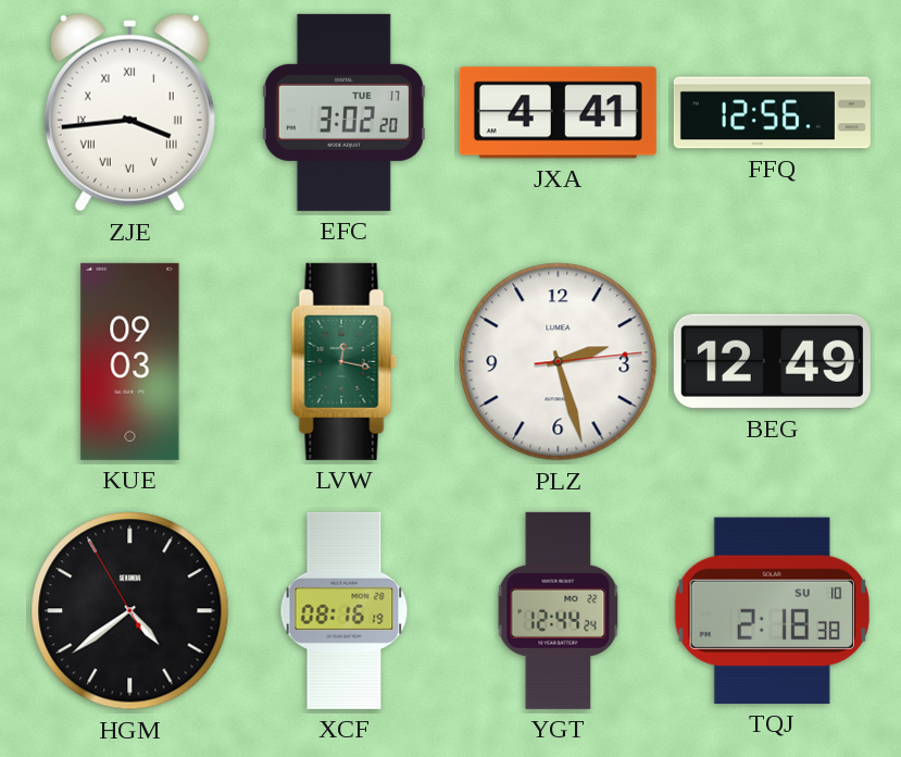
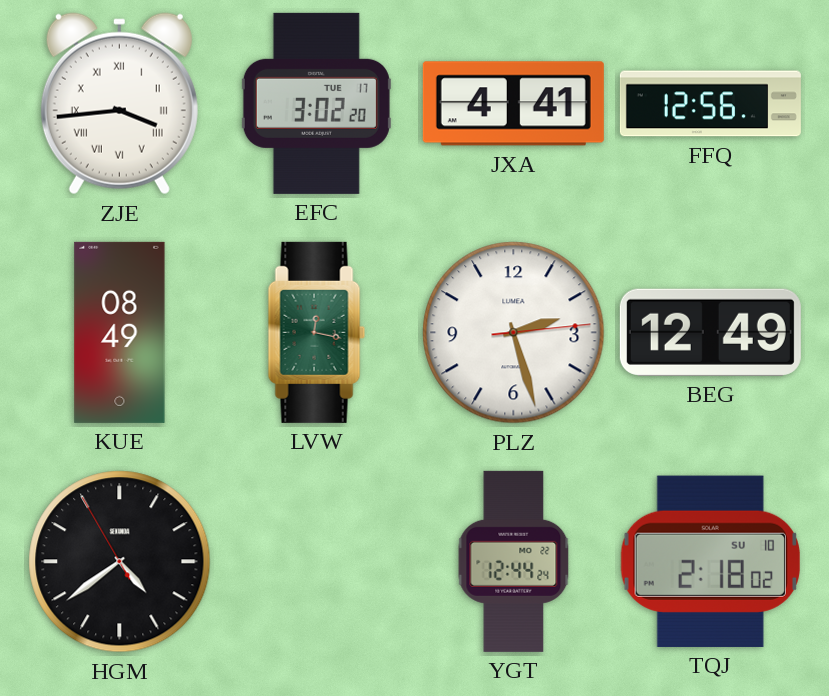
KUE: 09:03 -> 08:49
XCF: 08:16 -> none
TQJ: 2:18:38 -> 2:18:02
